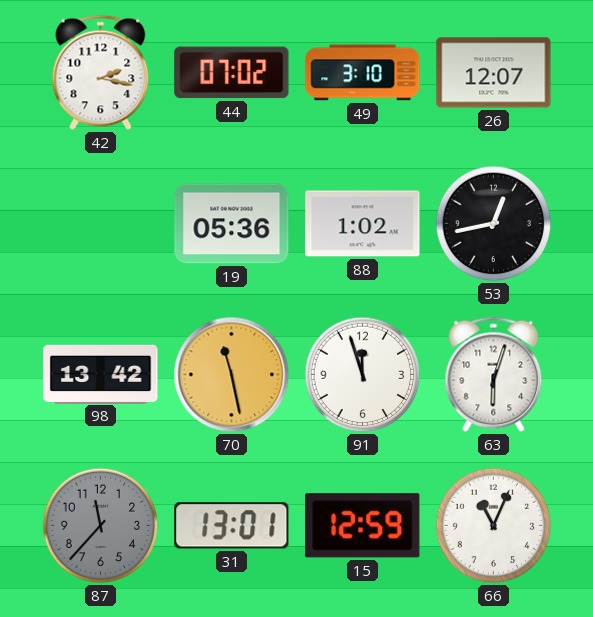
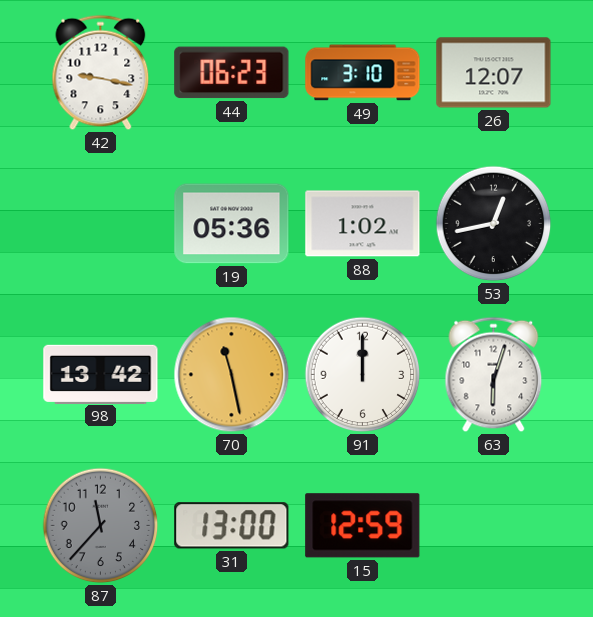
42: 2:17 -> 9:17
44: 07:02 -> 06:23
91: 11:57 -> 12:00
31: 13:01 -> 13:00
66: 11:04 -> none
